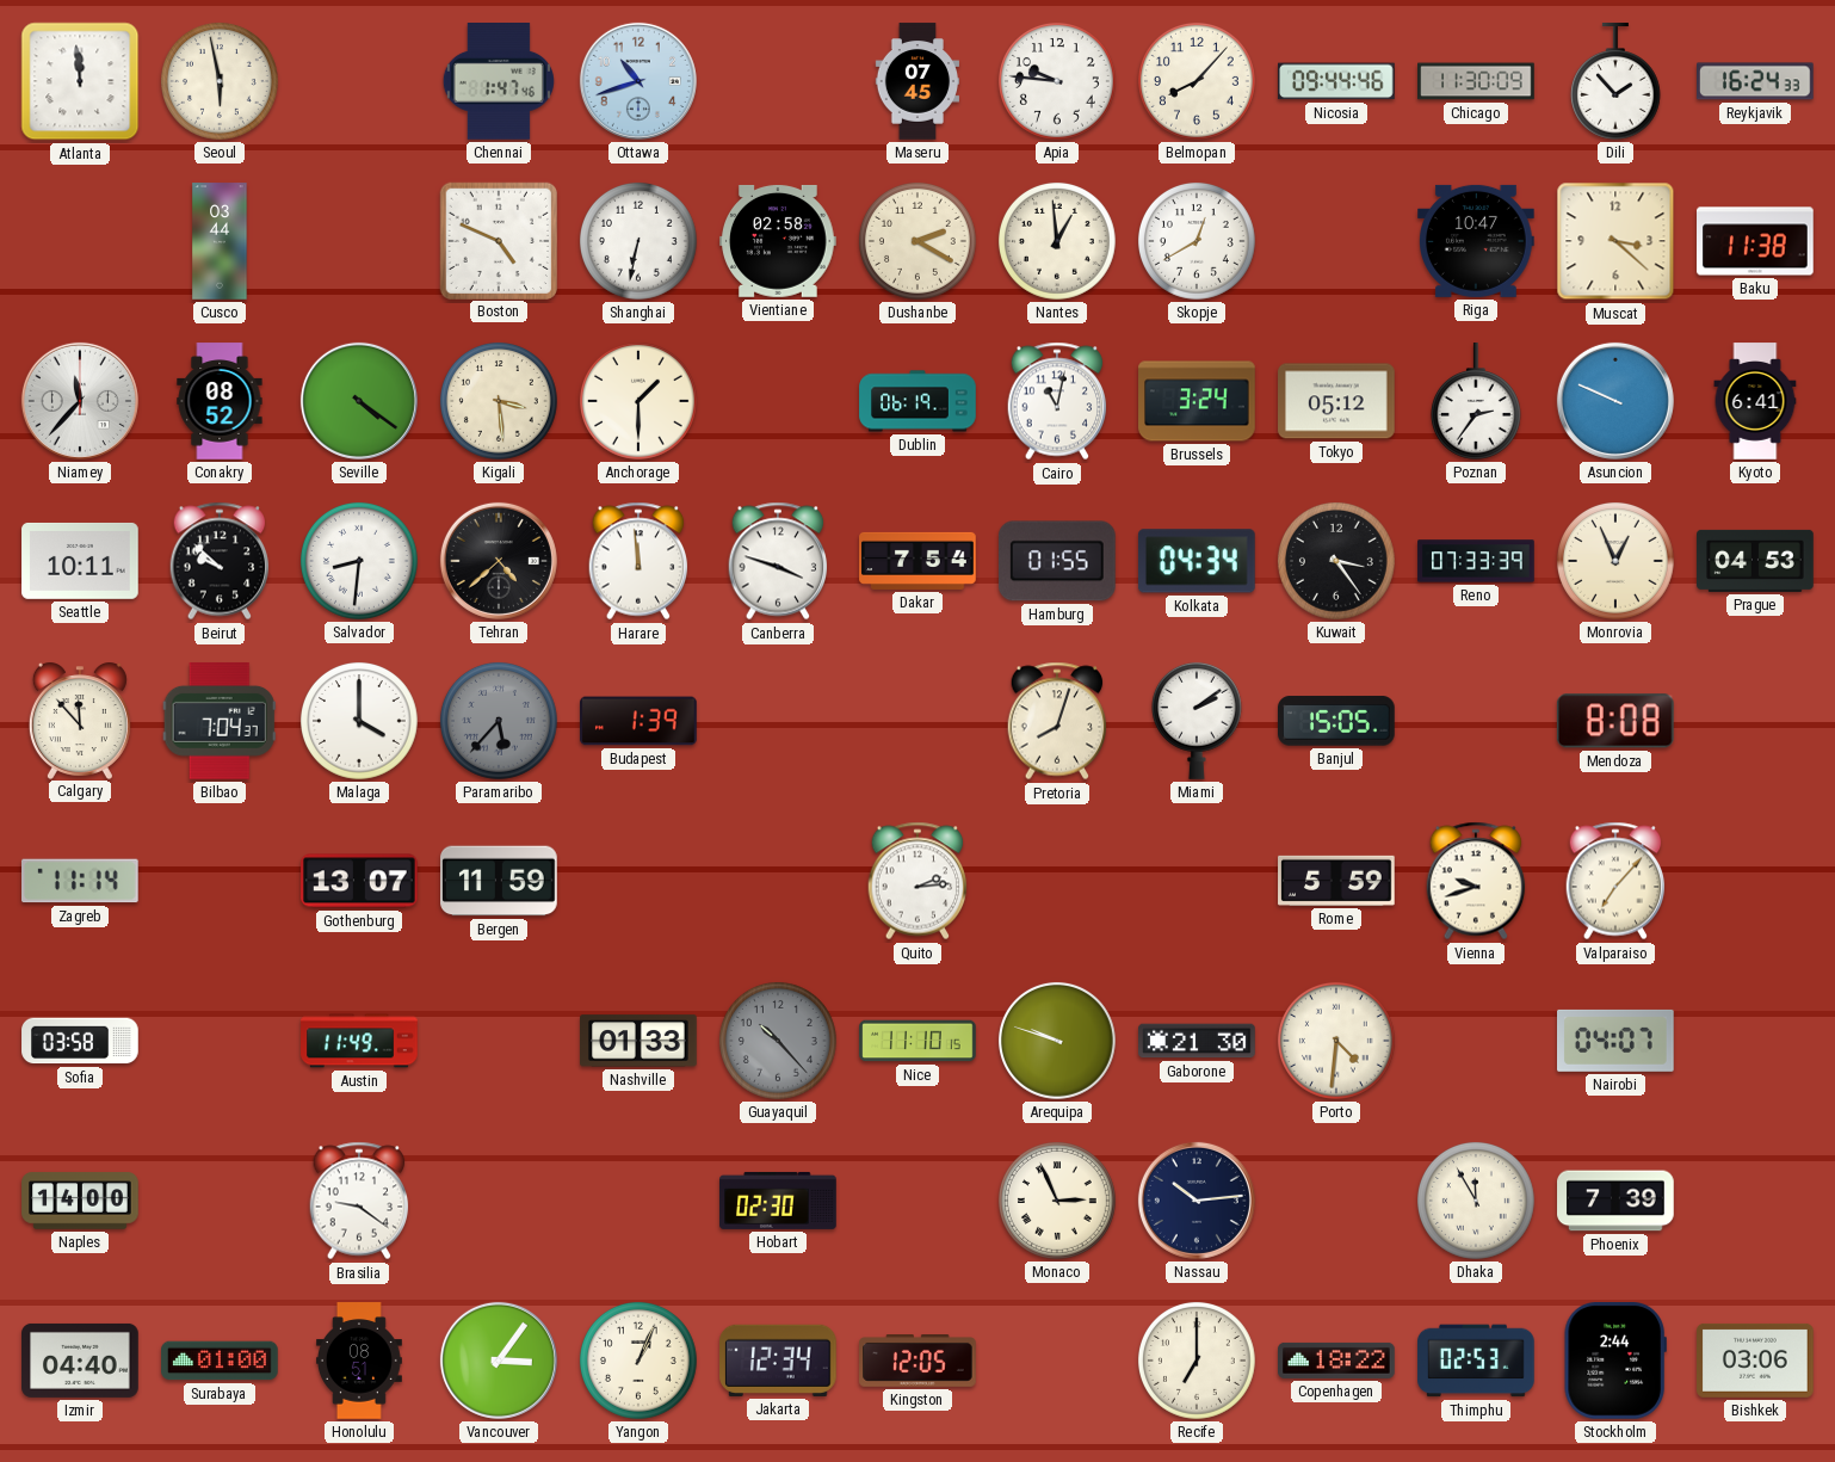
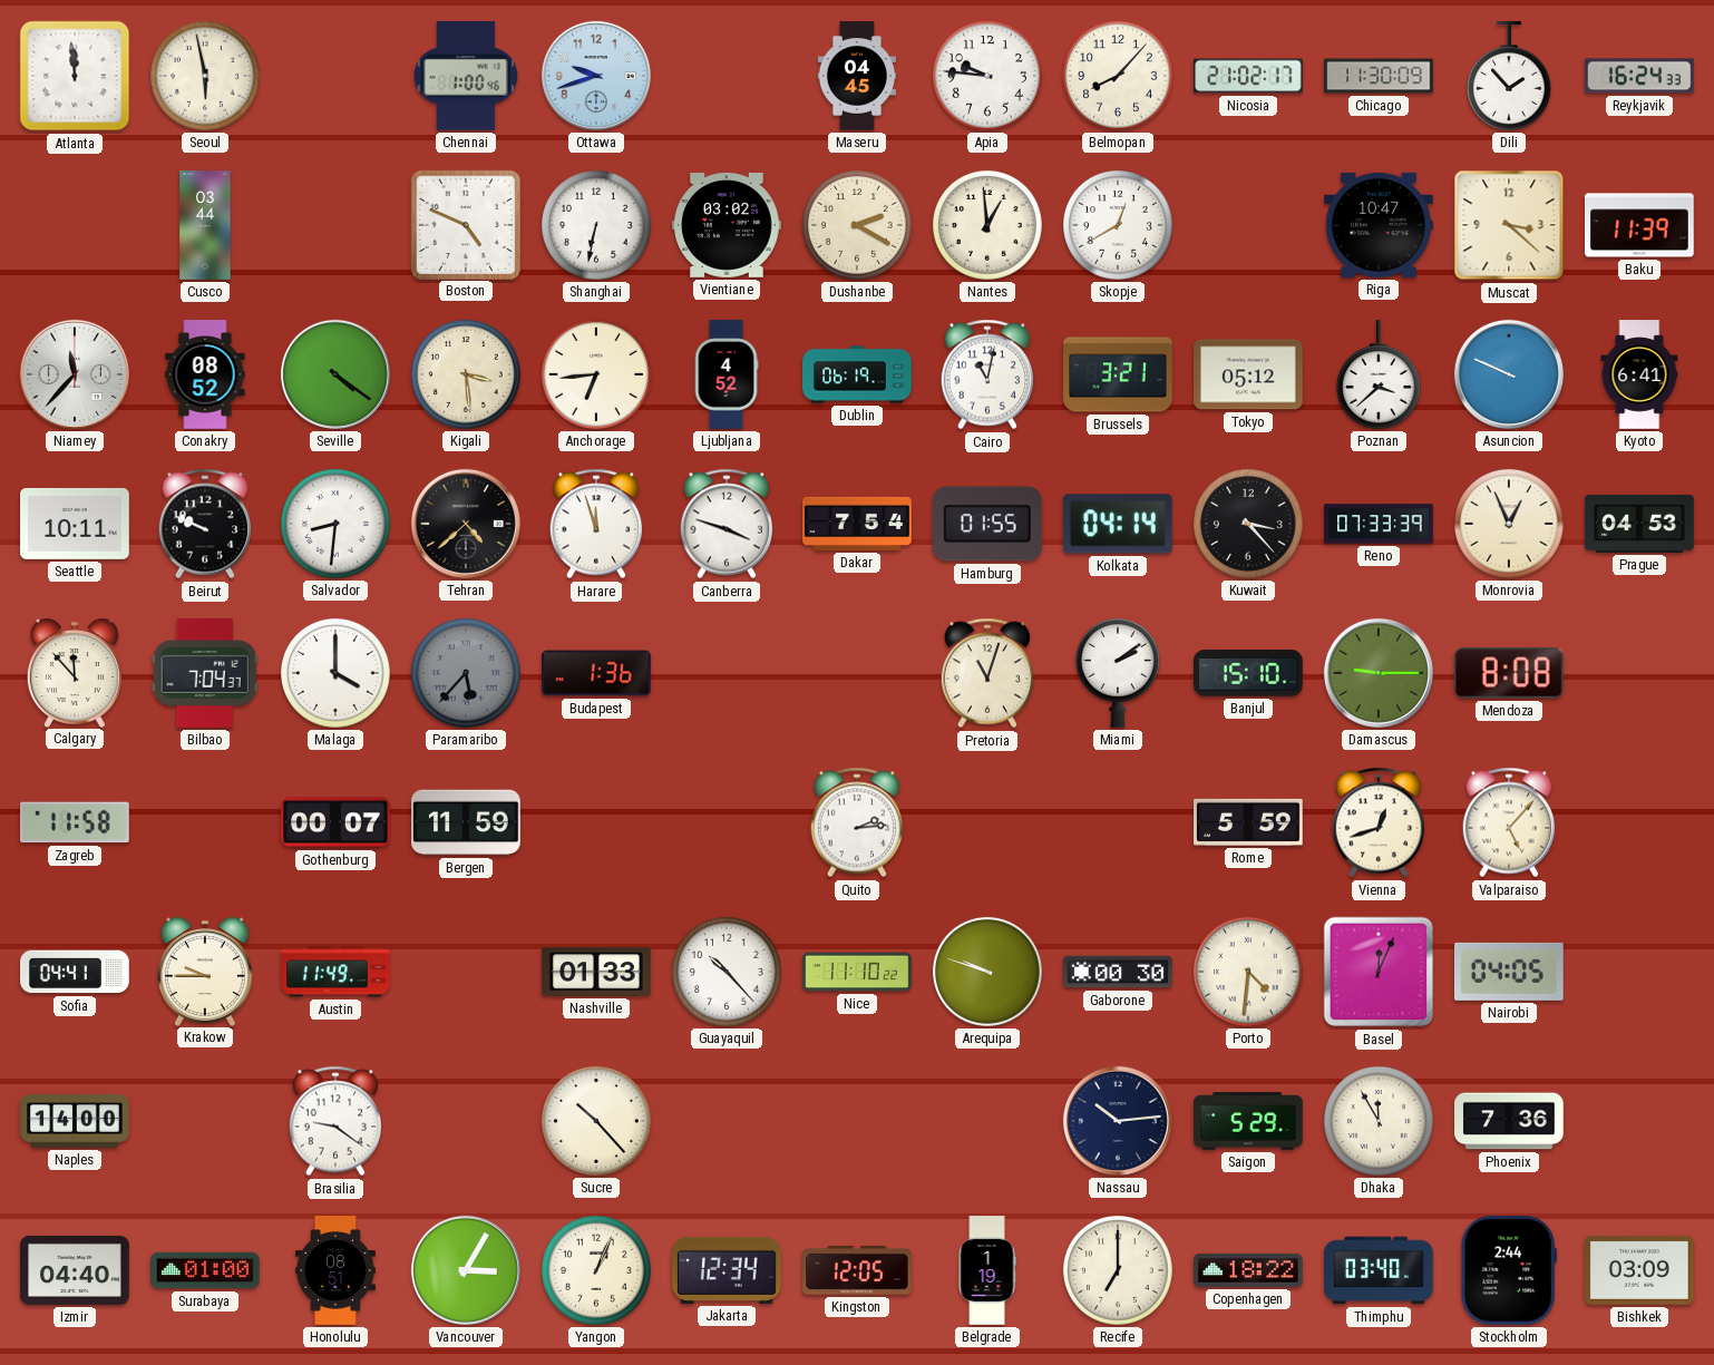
Chennai: 1:47 -> 1:00
Ottawa: 10:42 -> 9:42
Maseru: 07:45 -> 04:45
Nicosia: 09:44 -> 21:02
Vientiane: 02:58 -> 03:02
Baku: 11:38 -> 11:39
Anchorage: 1:30 -> 6:44
Ljubljana: none -> 4:52
Brussels: 3:24 -> 3:21
Poznan: 2:36 -> 3:38
Beirut: 9:52 -> 9:49
Harare: 11:59 -> 11:57
Kolkata: 04:34 -> 04:14
Kuwait: 3:24 -> 3:23
Budapest: 1:39 -> 1:36
Pretoria: 8:03 -> 11:03
Banjul: 15:05 -> 15:10
Damascus: none -> 9:15
Zagreb: 11:14 -> 11:58
Gothenburg: 13:07 -> 00:07
Vienna: 9:42 -> 12:42
Valparaiso: 7:07 -> 5:07
Sofia: 03:58 -> 04:41
Krakow: none -> 9:45
Guayaquil dial: grey -> white
Nice: 11:10:15 -> 11:10:22
Gaborone: 21:30 -> 00:30
Basel: none -> 12:04
Nairobi: 04:07 -> 04:05
Sucre: none -> 10:23
Hobart: 02:30 -> none
Monaco: 2:56 -> none
Saigon: none -> 5:29
Phoenix: 7:39 -> 7:36
Vancouver: 3:06 -> 3:05
Belgrade: none -> 1:19
Thimphu: 02:53 -> 03:40
Bishkek: 03:06 -> 03:09
